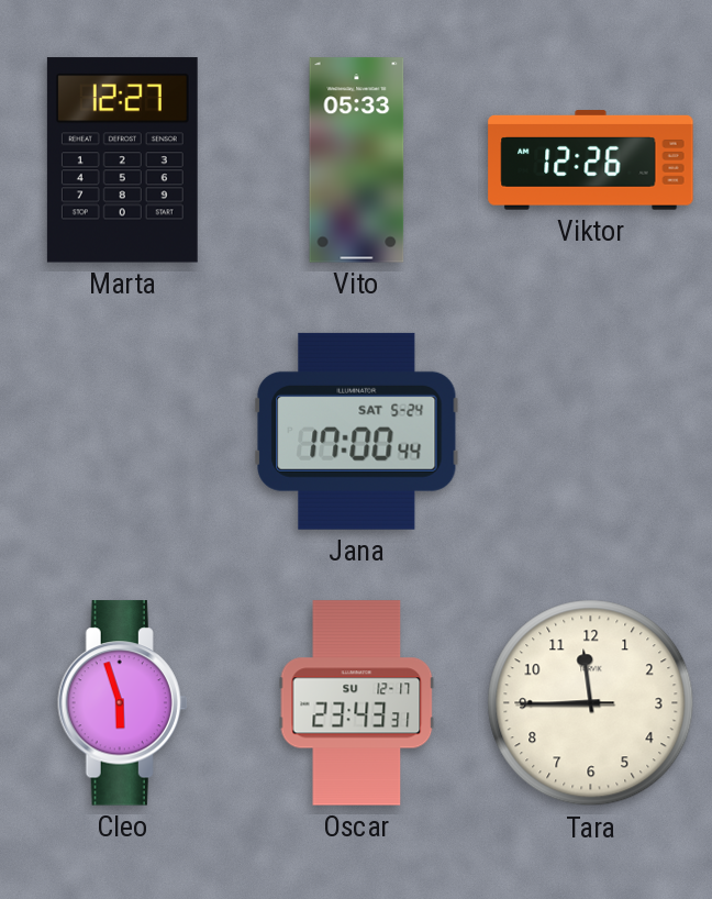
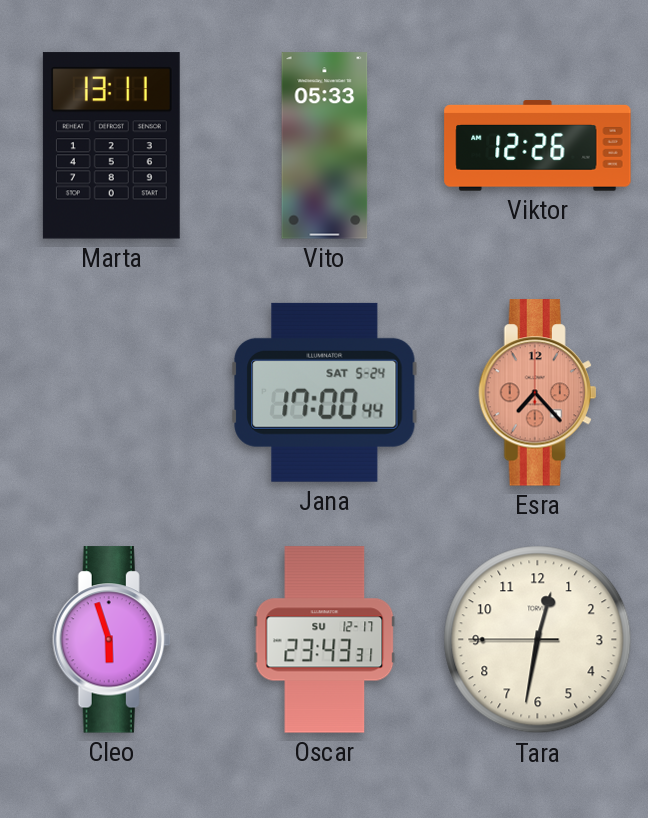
Marta: 12:27 -> 13:11
Esra: none -> 7:23
Tara: 11:44 -> 12:31
